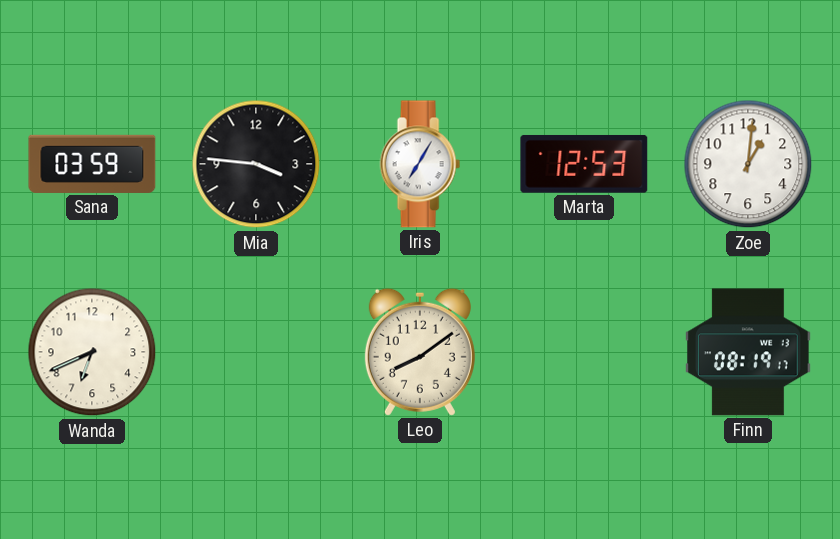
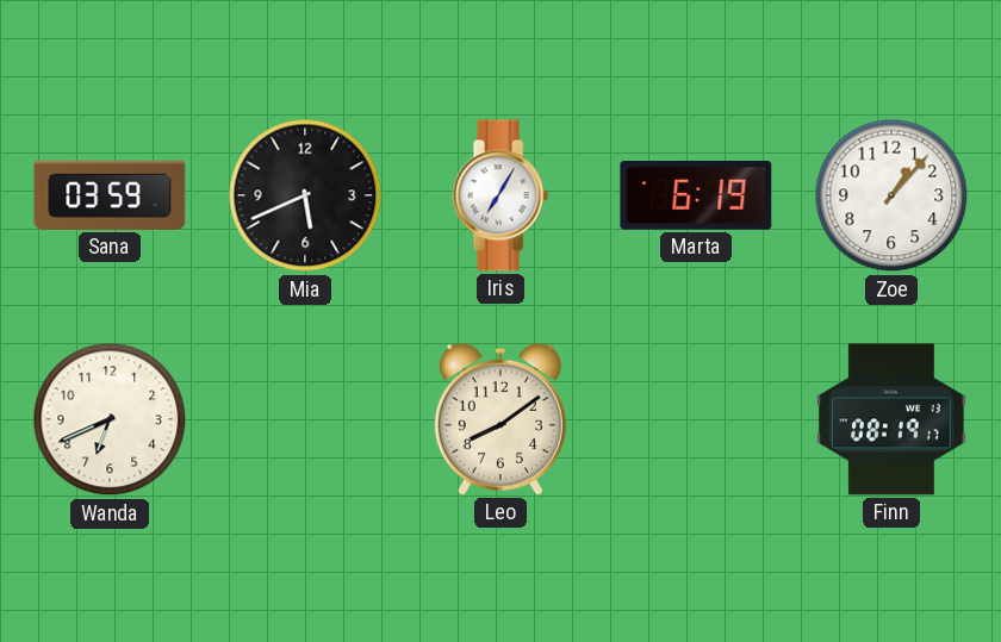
Mia: 3:46 -> 5:41
Marta: 12:53 -> 6:19
Zoe: 1:01 -> 1:07
